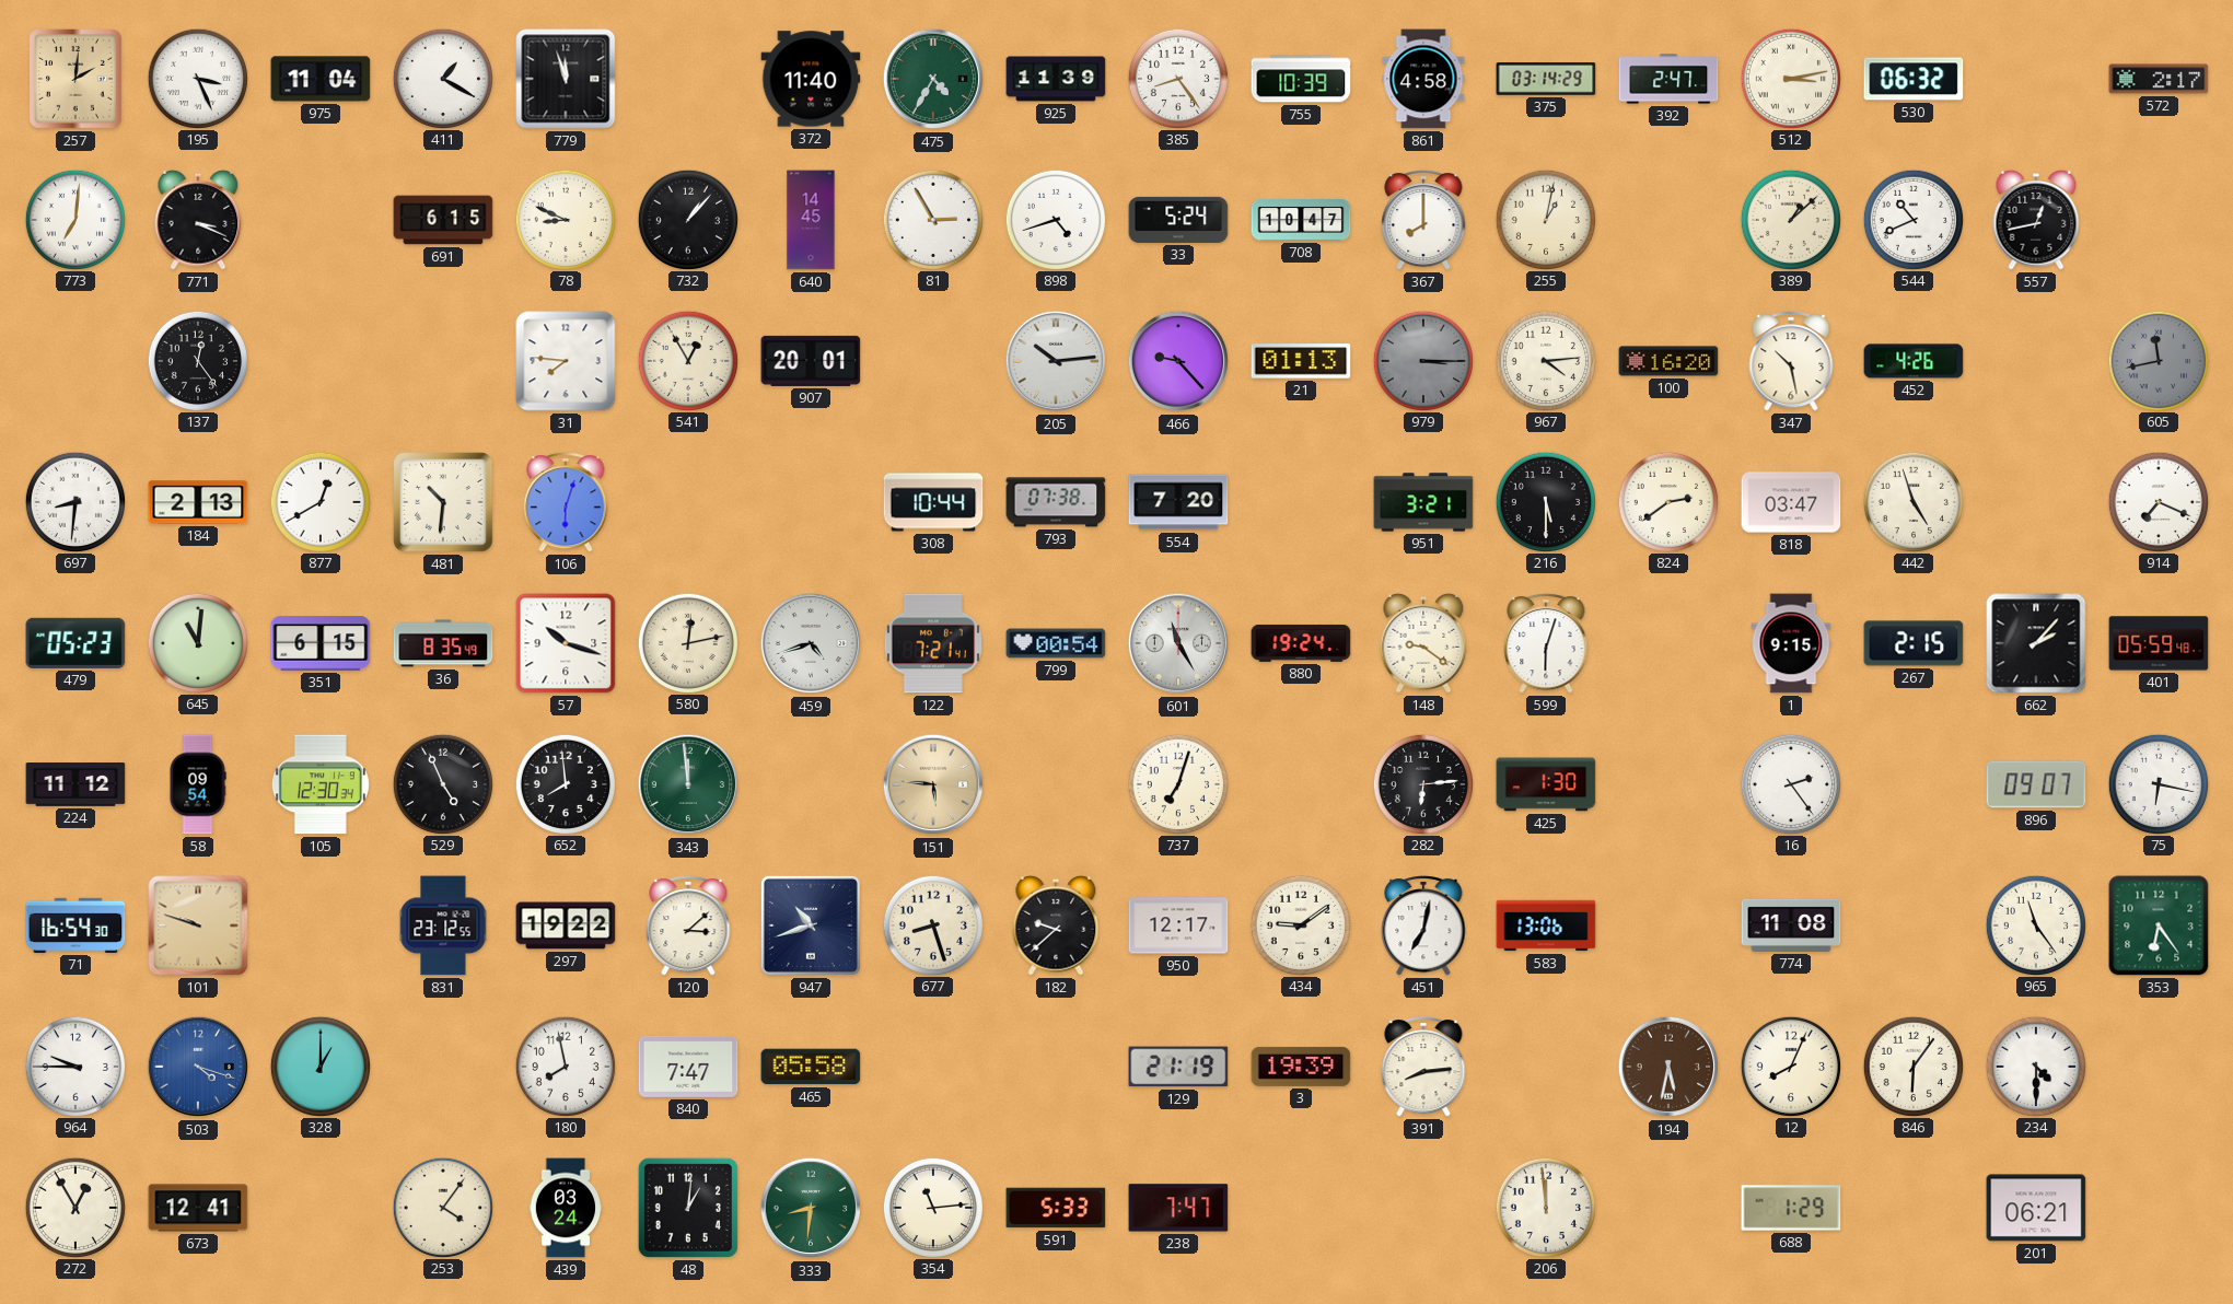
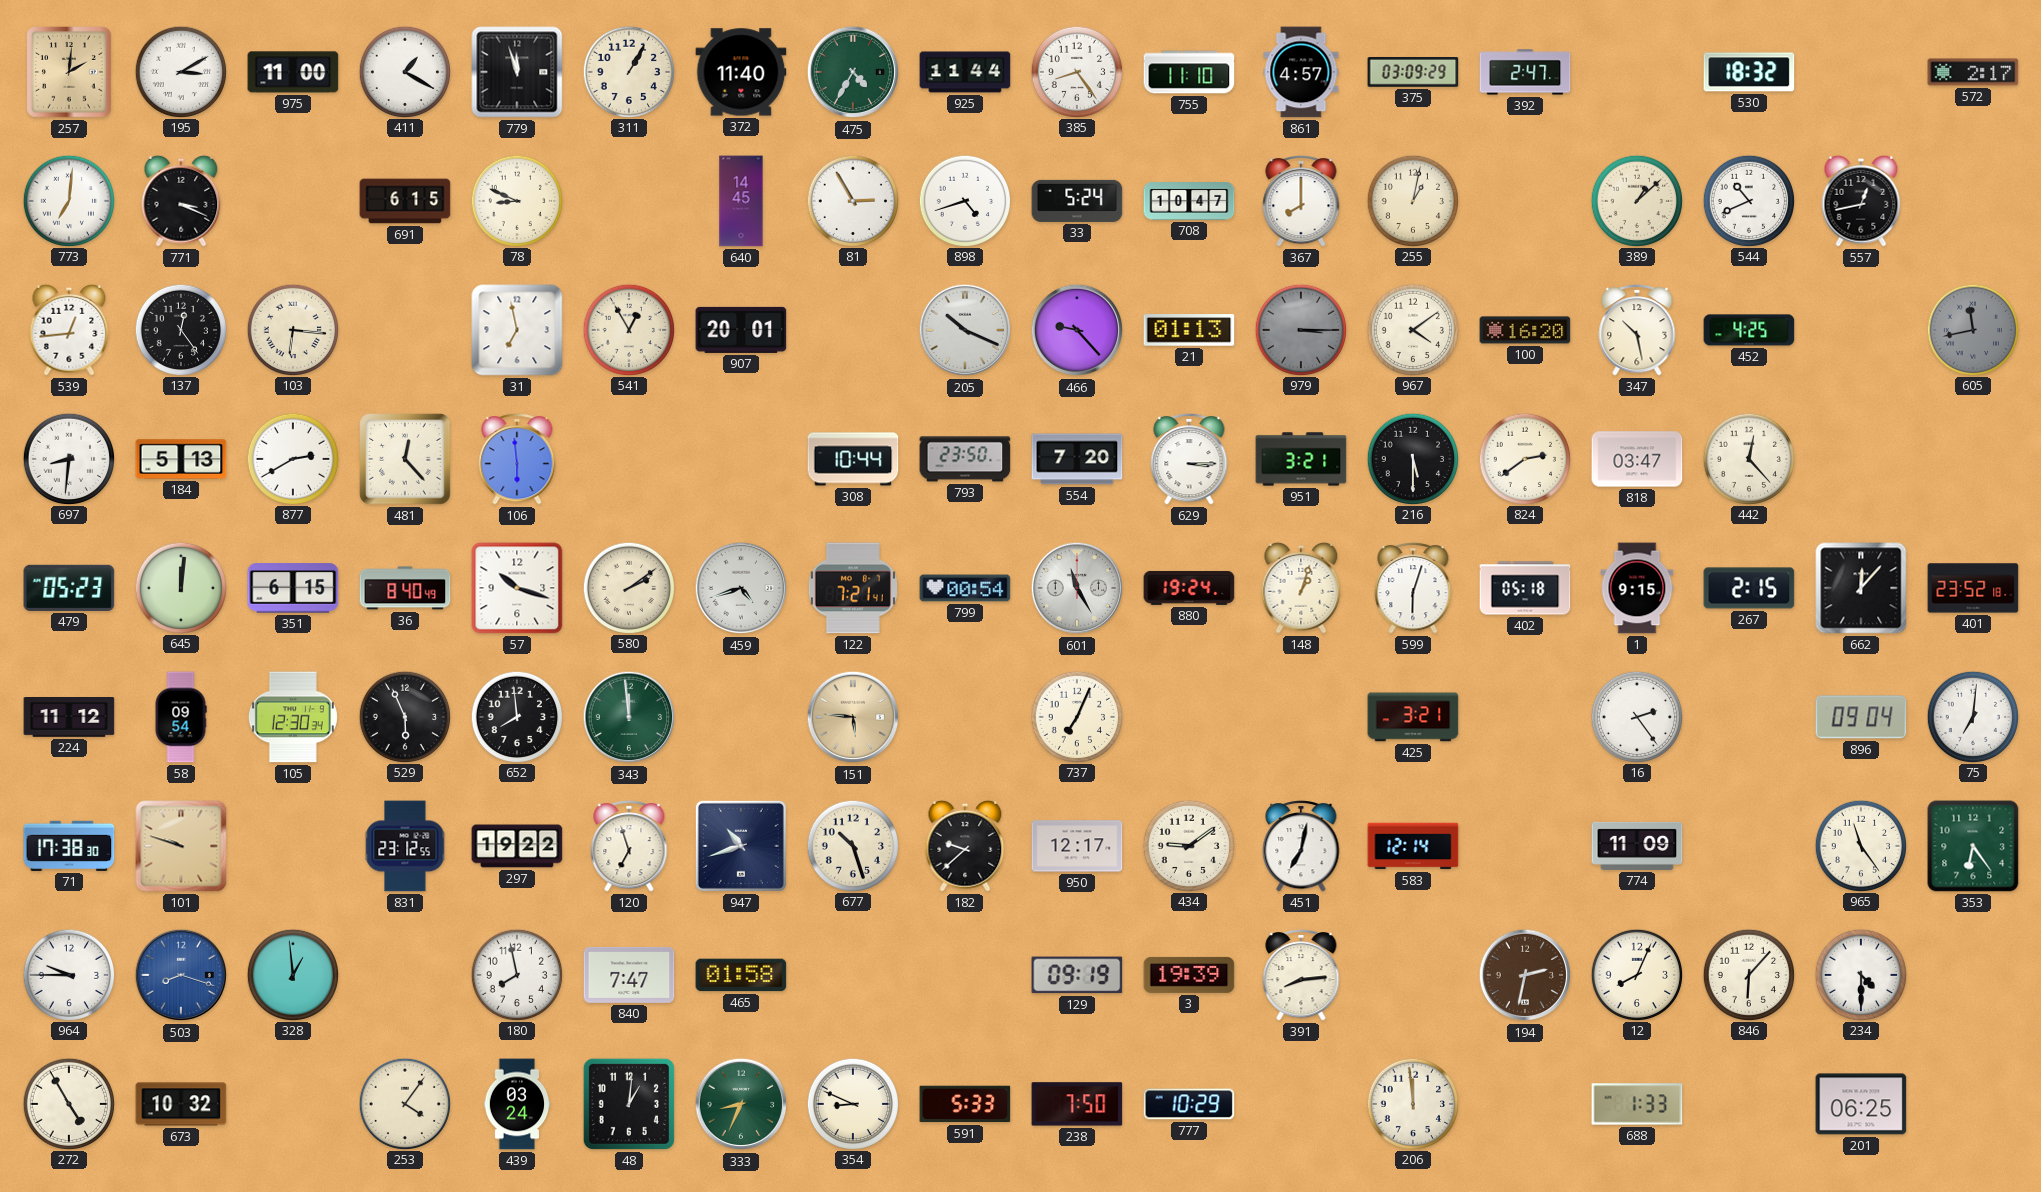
195: 3:26 -> 3:10
975: 11:04 -> 11:00
311: none -> 1:05
925: 11:39 -> 11:44
755: 10:39 -> 11:10
861: 4:58 -> 4:57
375: 03:14 -> 03:09
512: 3:13 -> none
530: 06:32 -> 18:32
732: 1:07 -> none
539: none -> 12:44
103: none -> 6:16
31: 7:46 -> 6:58
205: 10:14 -> 10:19
967: 4:14 -> 4:09
452: 4:26 -> 4:25
184: 2:13 -> 5:13
877: 12:40 -> 2:40
481: 10:31 -> 12:23
106: 6:03 -> 5:59
793: 07:38 -> 23:50
629: none -> 3:15
442: 4:57 -> 12:23
914: 7:19 -> none
645: 11:01 -> 12:01
36: 8:35 -> 8:40
580: 12:13 -> 2:09
148: 9:21 -> 1:03
402: none -> 05:18
662: 2:07 -> 12:07
401: 05:59 -> 23:52
529: 4:56 -> 5:56
737: 7:03 -> 7:04
282: 6:14 -> none
425: 1:30 -> 3:21
896: 09:07 -> 09:04
75: 6:17 -> 7:01
71: 16:54 -> 17:38
120: 3:08 -> 6:57
677: 8:27 -> 10:27
583: 13:06 -> 12:14
774: 11:08 -> 11:09
503: 4:18 -> 8:18
328: 1:00 -> 12:59
465: 05:58 -> 01:58
129: 21:19 -> 09:19
194: 5:32 -> 2:32
846: 6:06 -> 6:07
272: 12:55 -> 4:55
673: 12:41 -> 10:32
333: 8:31 -> 8:34
354: 11:14 -> 8:49
238: 7:47 -> 7:50
777: none -> 10:29
688: 1:29 -> 1:33
201: 06:21 -> 06:25
